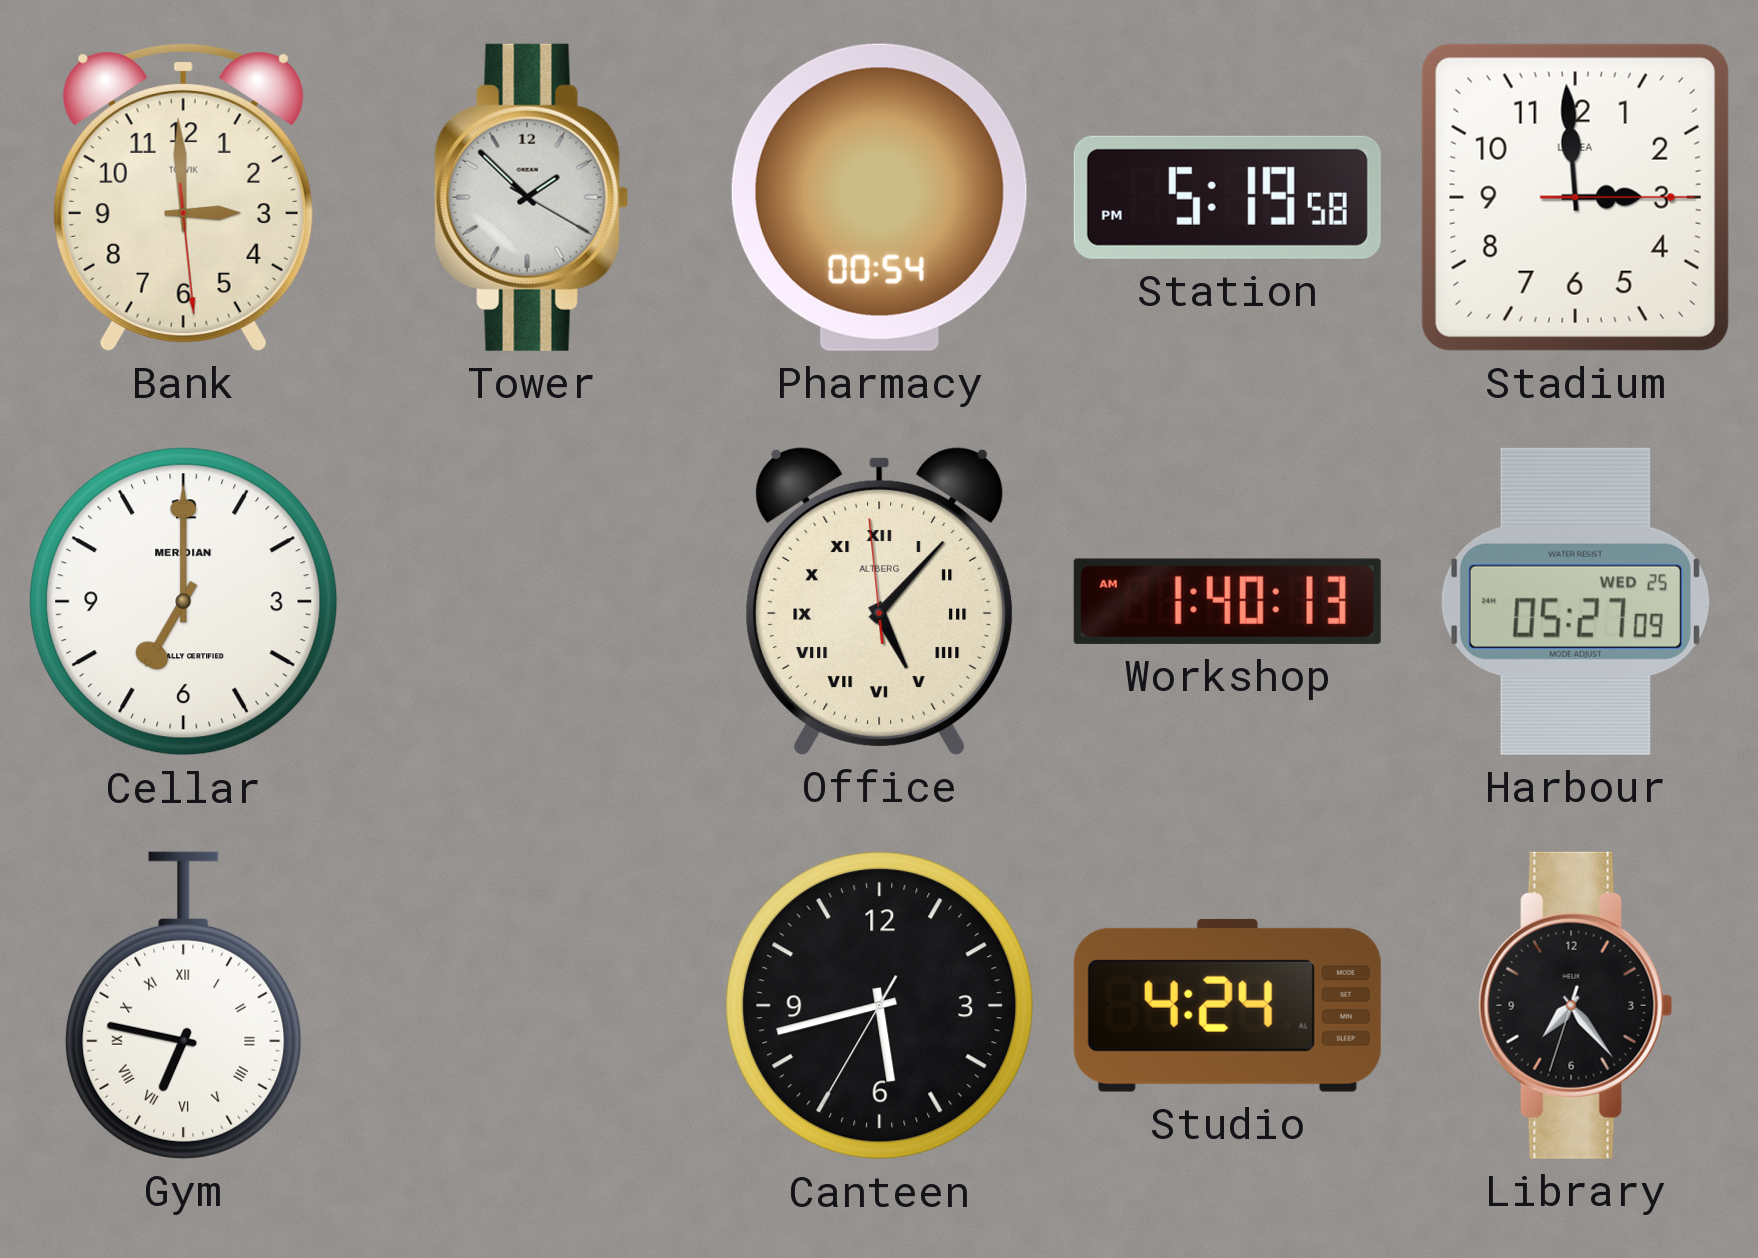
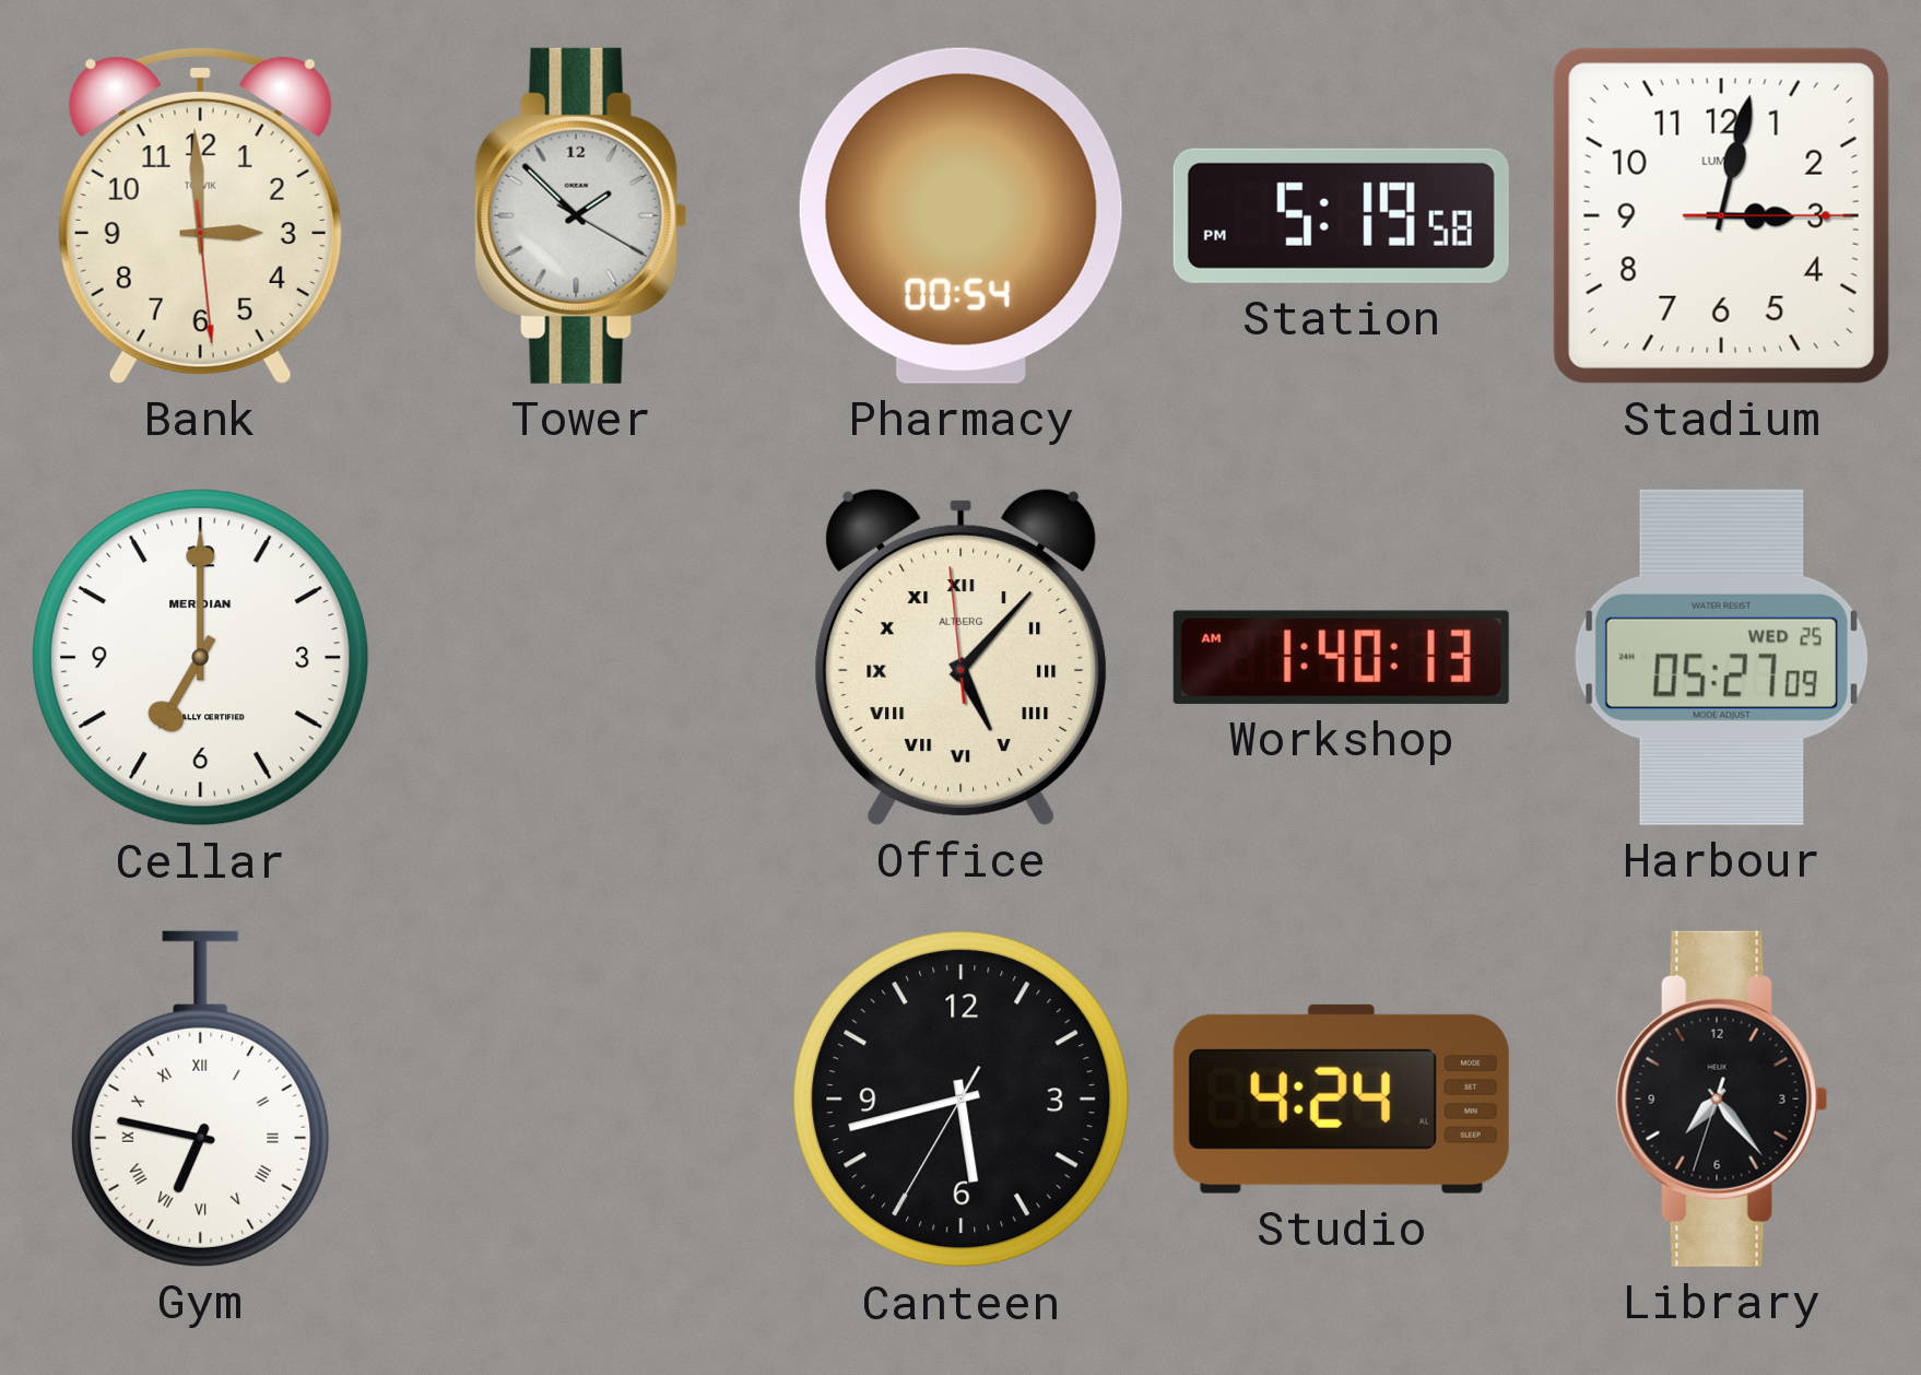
Stadium: 2:59 -> 3:02
